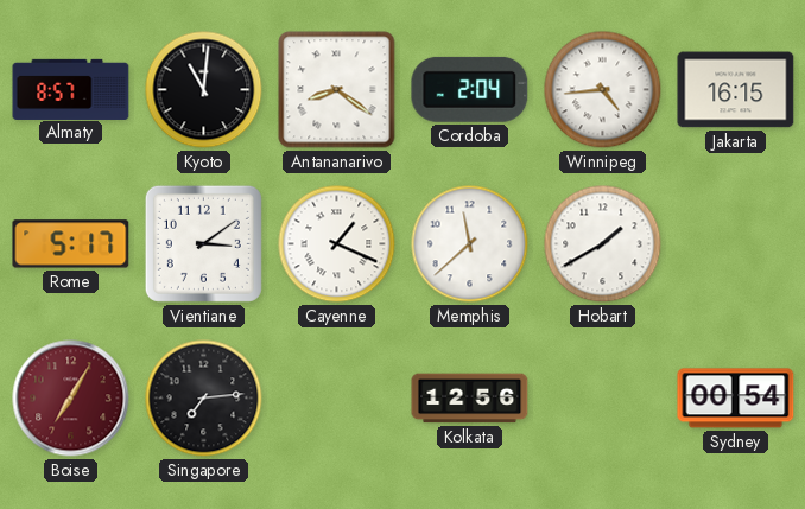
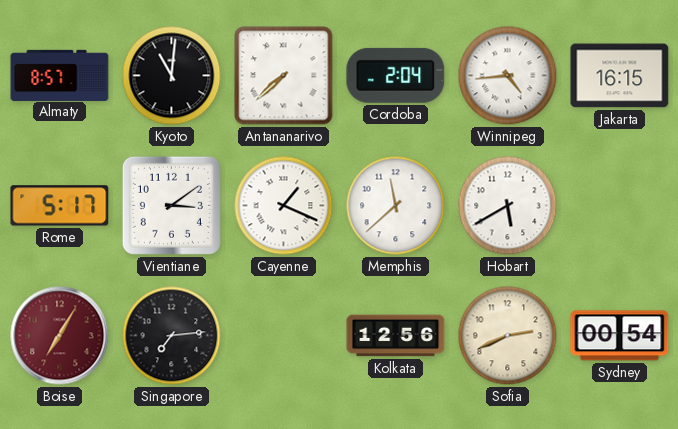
Antananarivo: 8:21 -> 7:38
Hobart: 1:40 -> 5:40
Sofia: none -> 2:41
